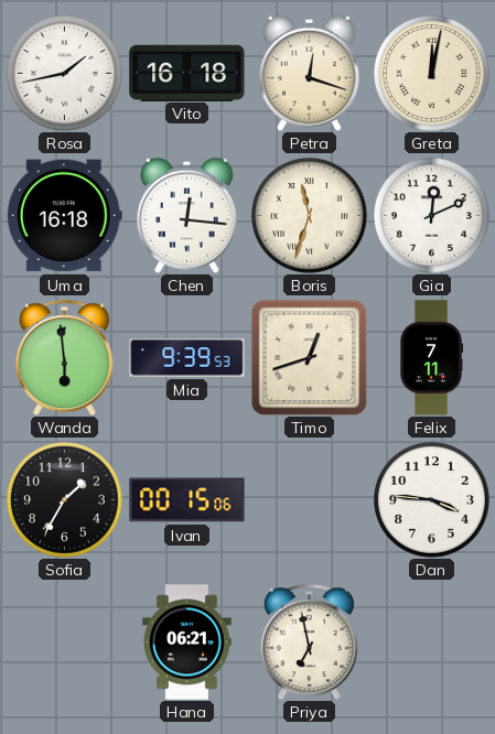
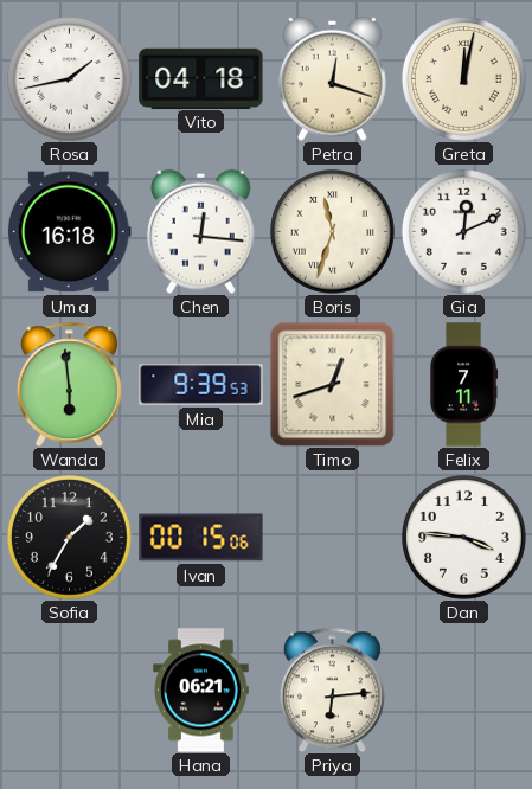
Vito: 16:18 -> 04:18
Priya: 6:58 -> 6:14
